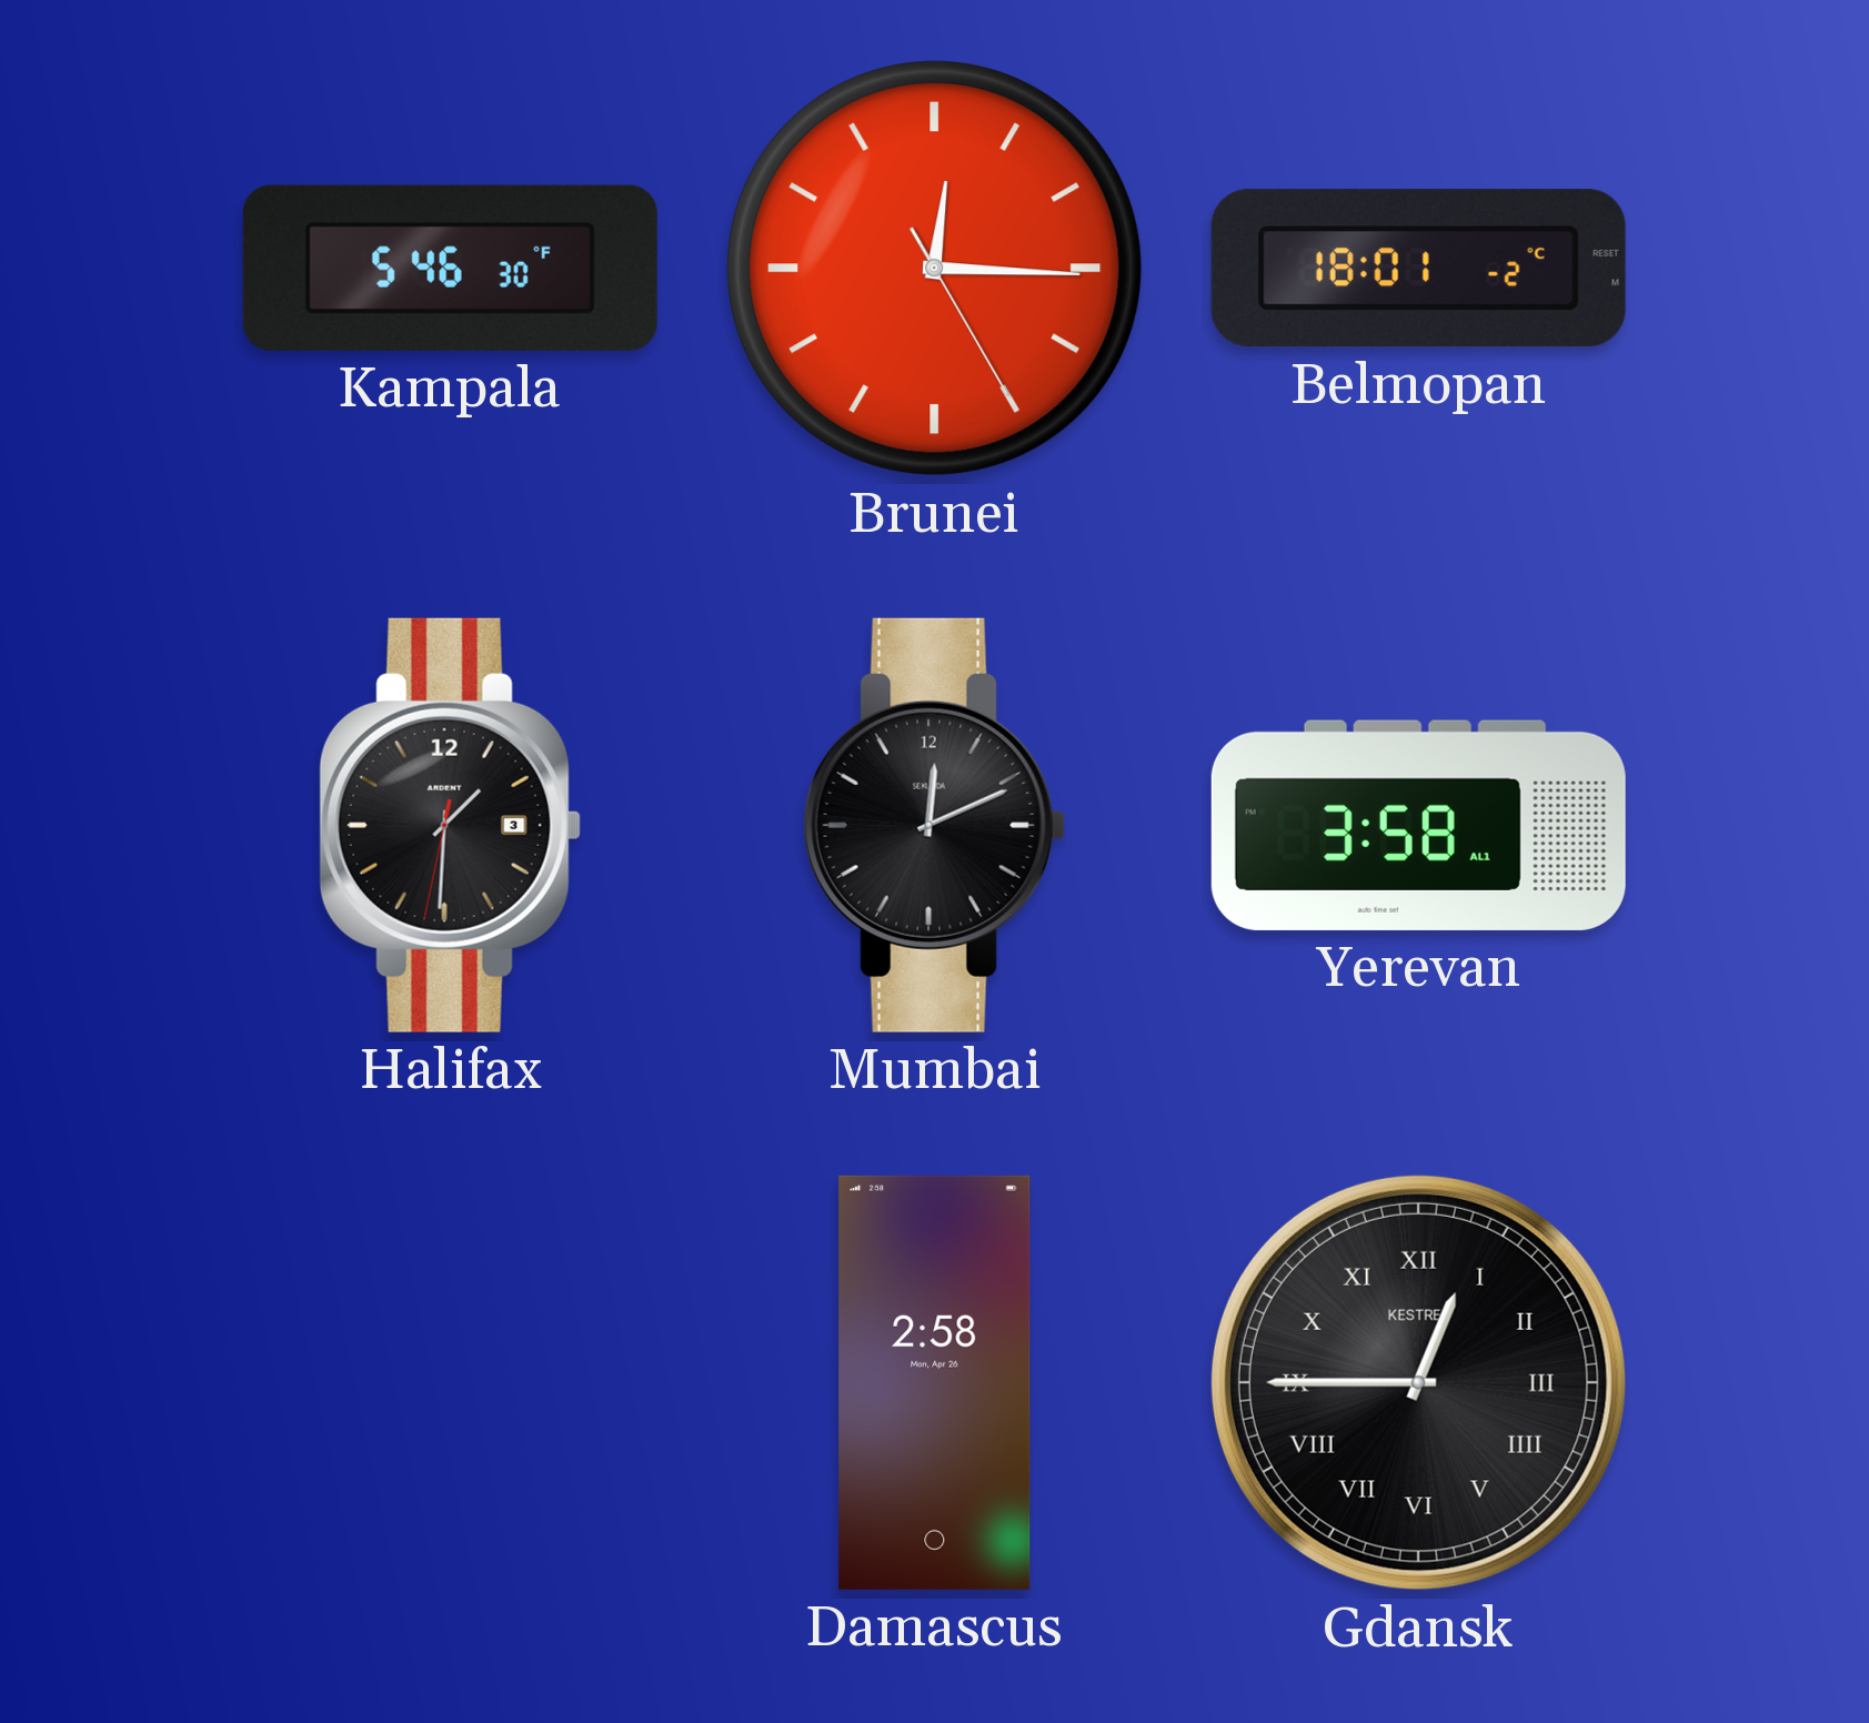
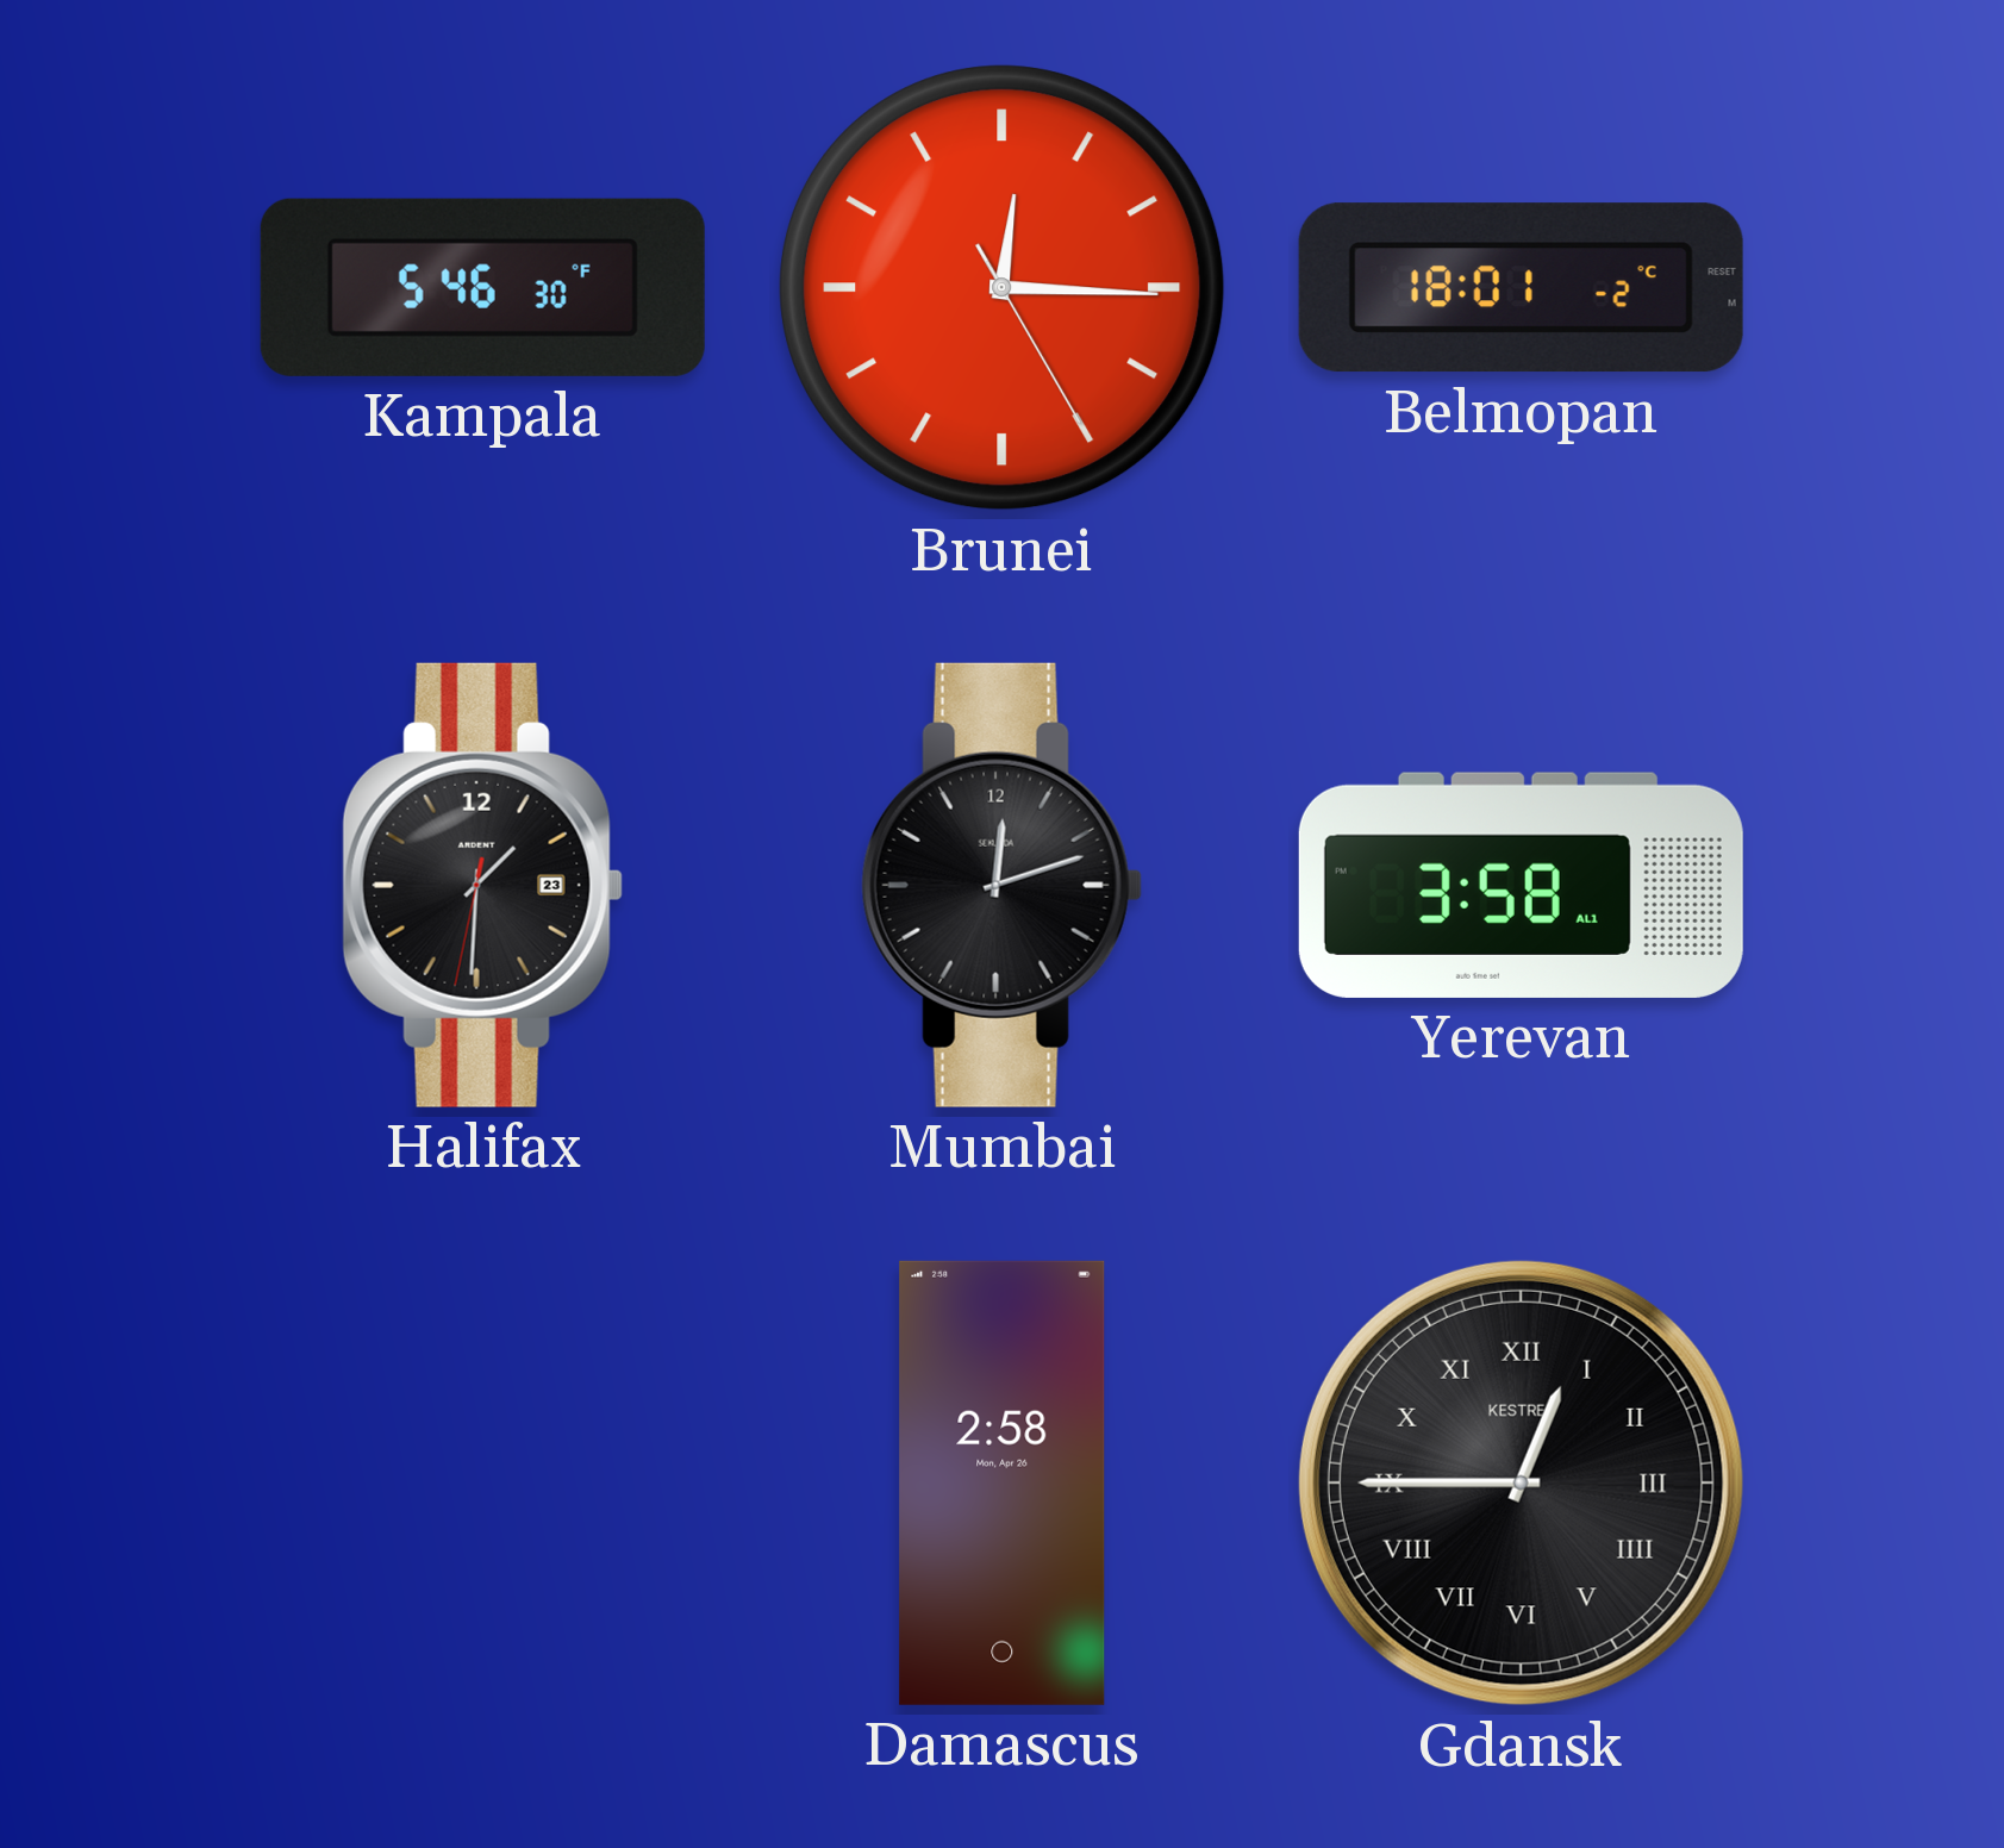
Halifax date: 3 -> 23
Mumbai: 12:11 -> 12:12
